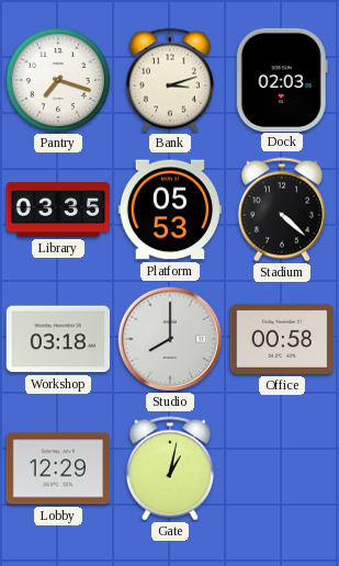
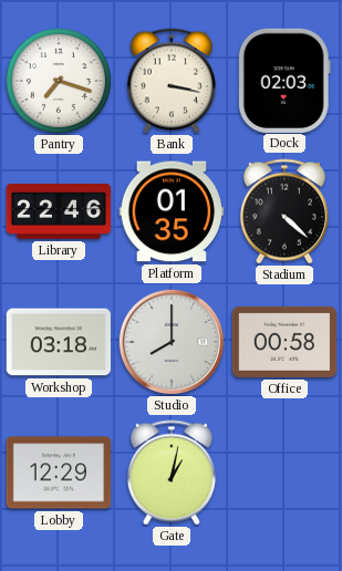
Bank: 3:12 -> 3:17
Library: 03:35 -> 22:46
Platform: 05:53 -> 01:35
